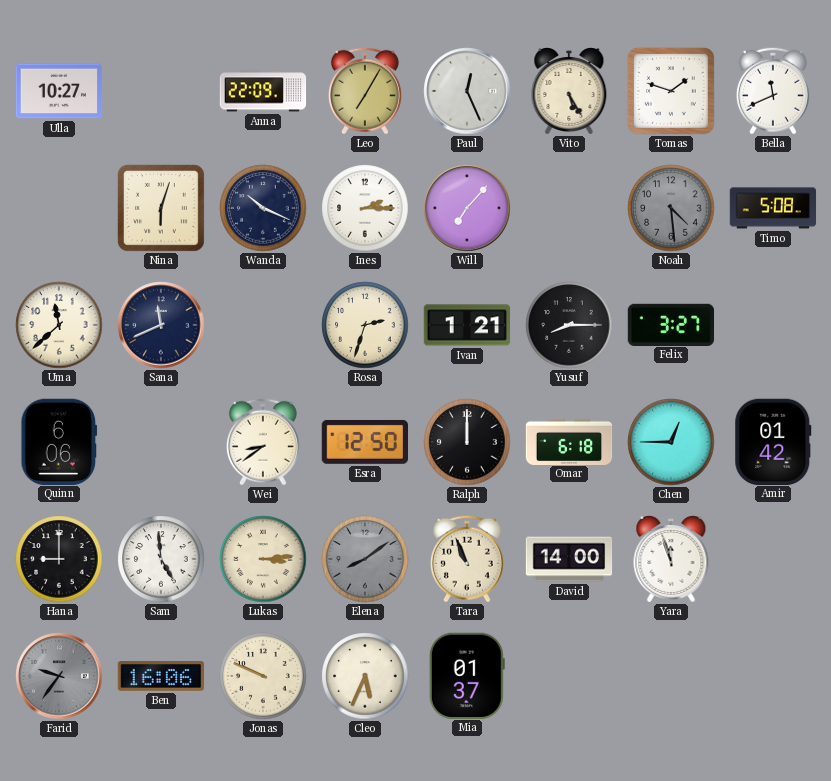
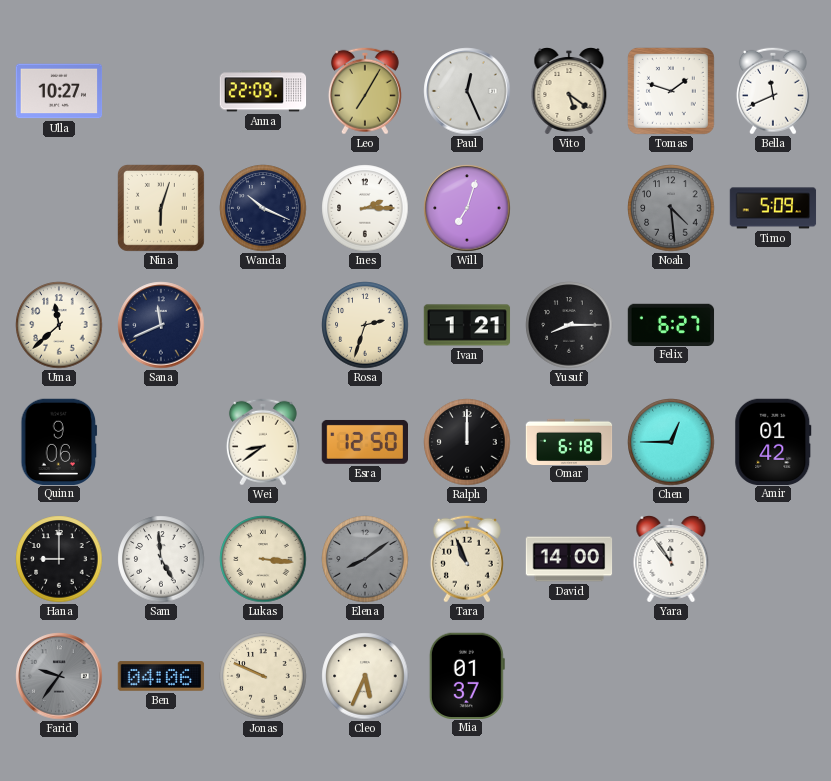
Vito: 5:25 -> 5:21
Will: 7:07 -> 7:03
Timo: 5:08 -> 5:09
Felix: 3:27 -> 6:27
Quinn: 6:06 -> 9:06
Lukas: 3:14 -> 3:16
Yara: 11:57 -> 11:54
Ben: 16:06 -> 04:06
